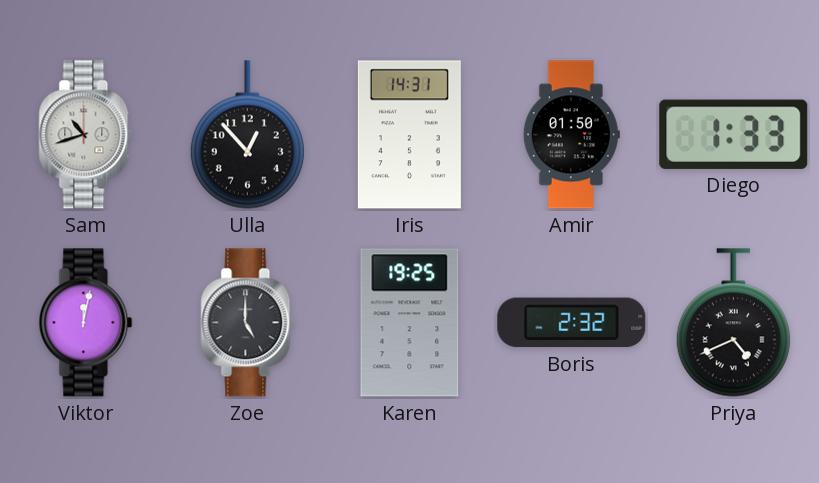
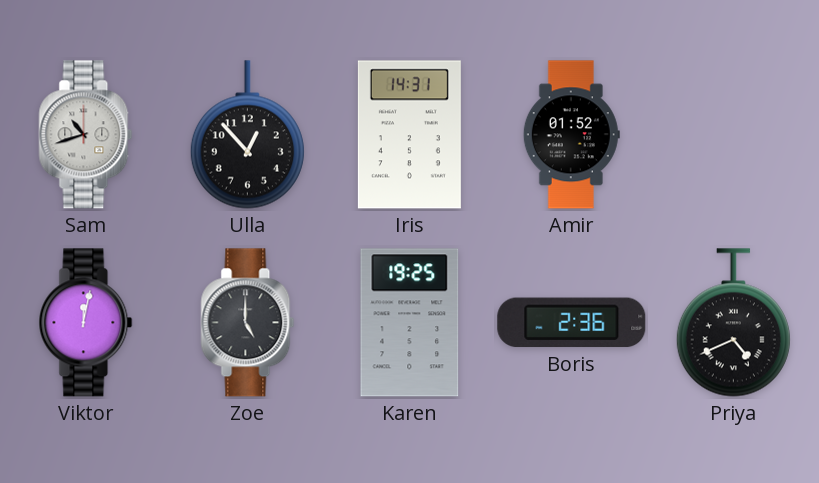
Amir: 01:50 -> 01:52
Diego: 1:33 -> none
Boris: 2:32 -> 2:36
